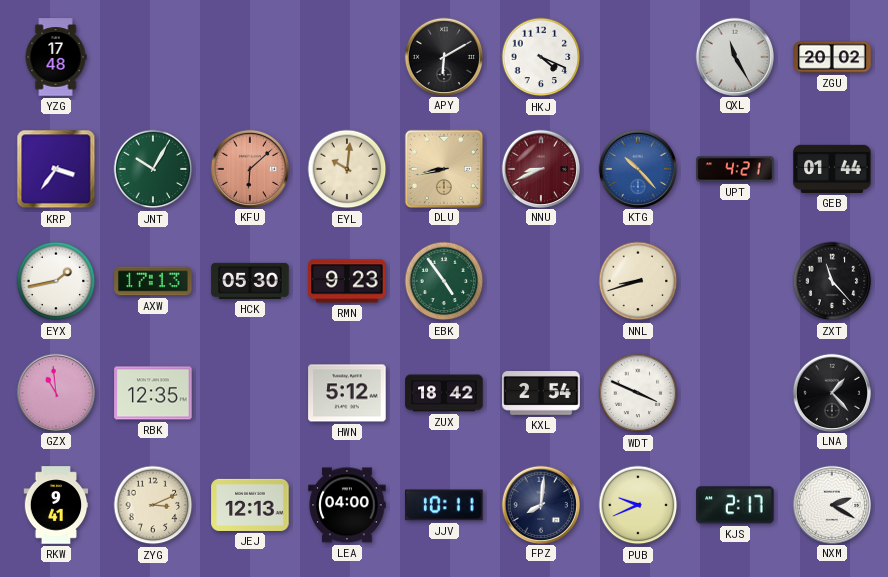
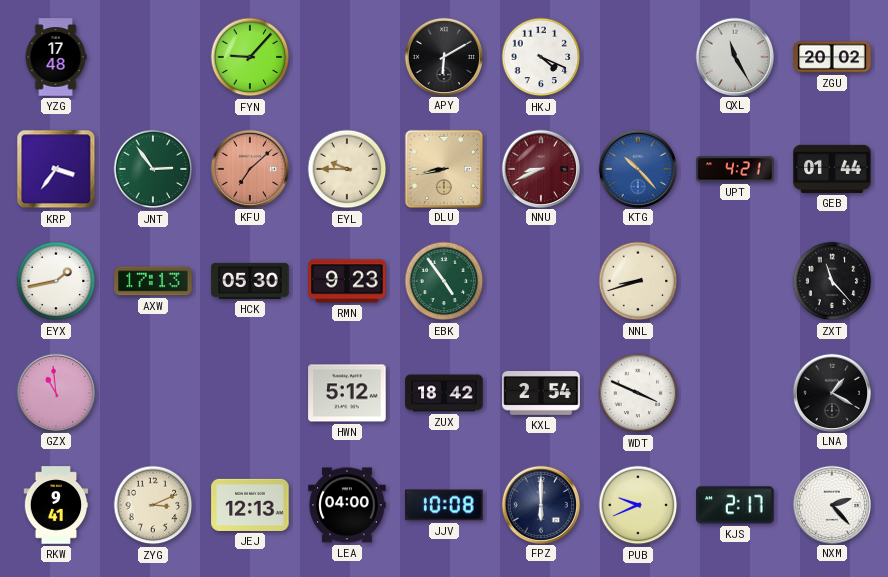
FYN: none -> 9:07
JNT: 10:05 -> 2:54
KFU: 6:08 -> 7:08
EYL: 10:01 -> 9:45
RBK: 12:35 -> none
LNA: 1:23 -> 1:20
JJV: 10:11 -> 10:08
FPZ: 8:01 -> 6:00
NXM: 2:20 -> 2:23
